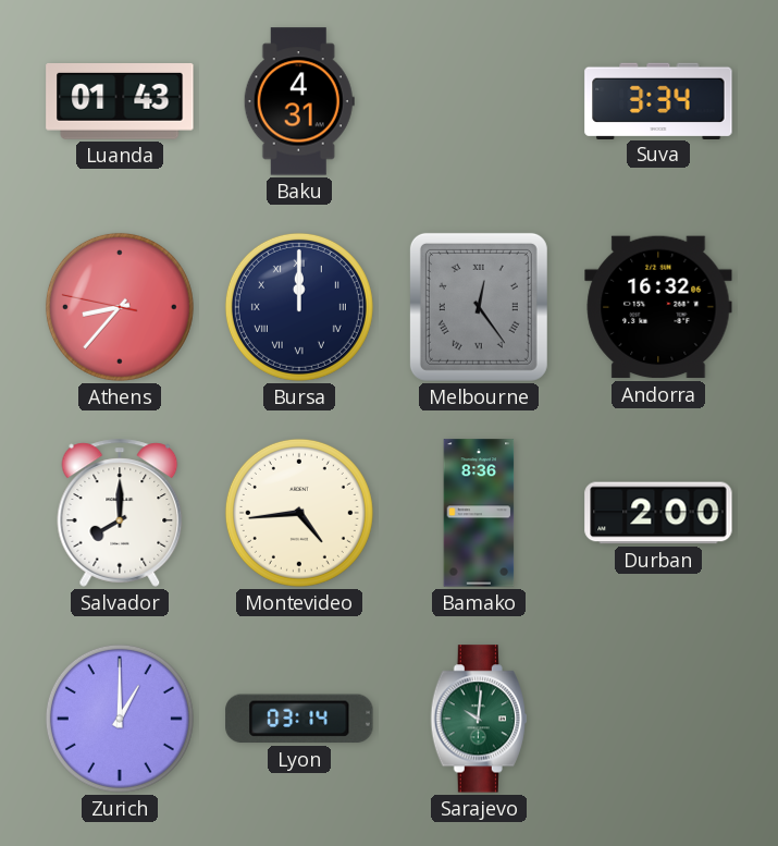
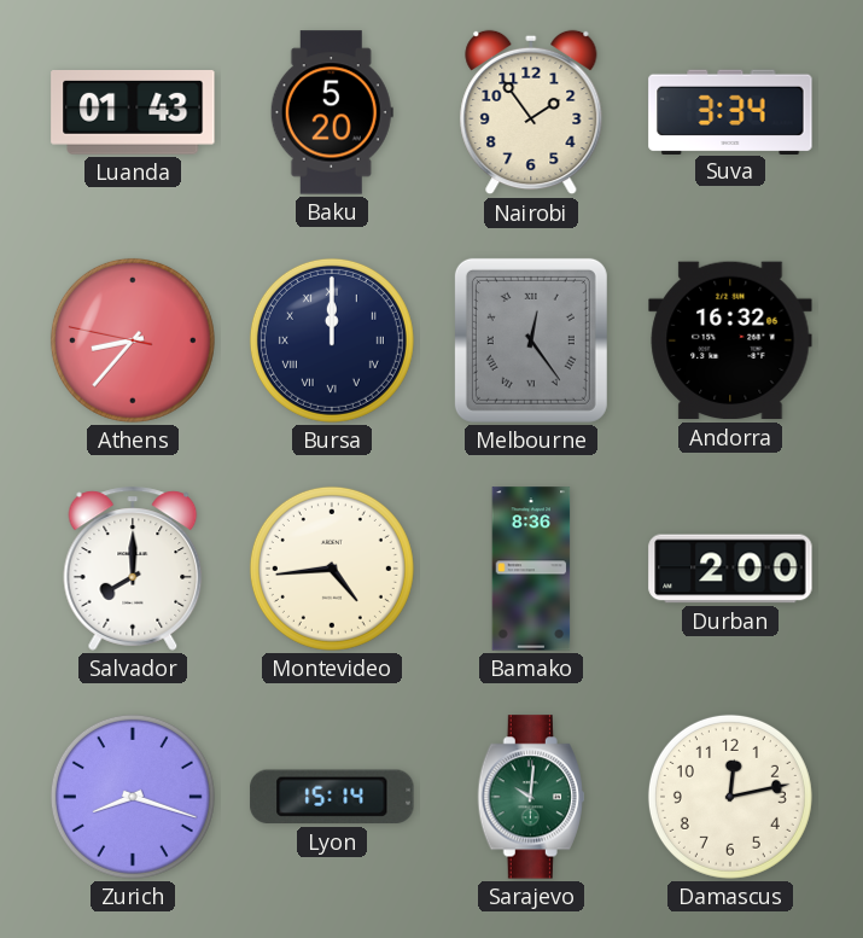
Baku: 4:31 -> 5:20
Nairobi: none -> 1:54
Zurich: 1:00 -> 8:18
Lyon: 03:14 -> 15:14
Damascus: none -> 12:13
